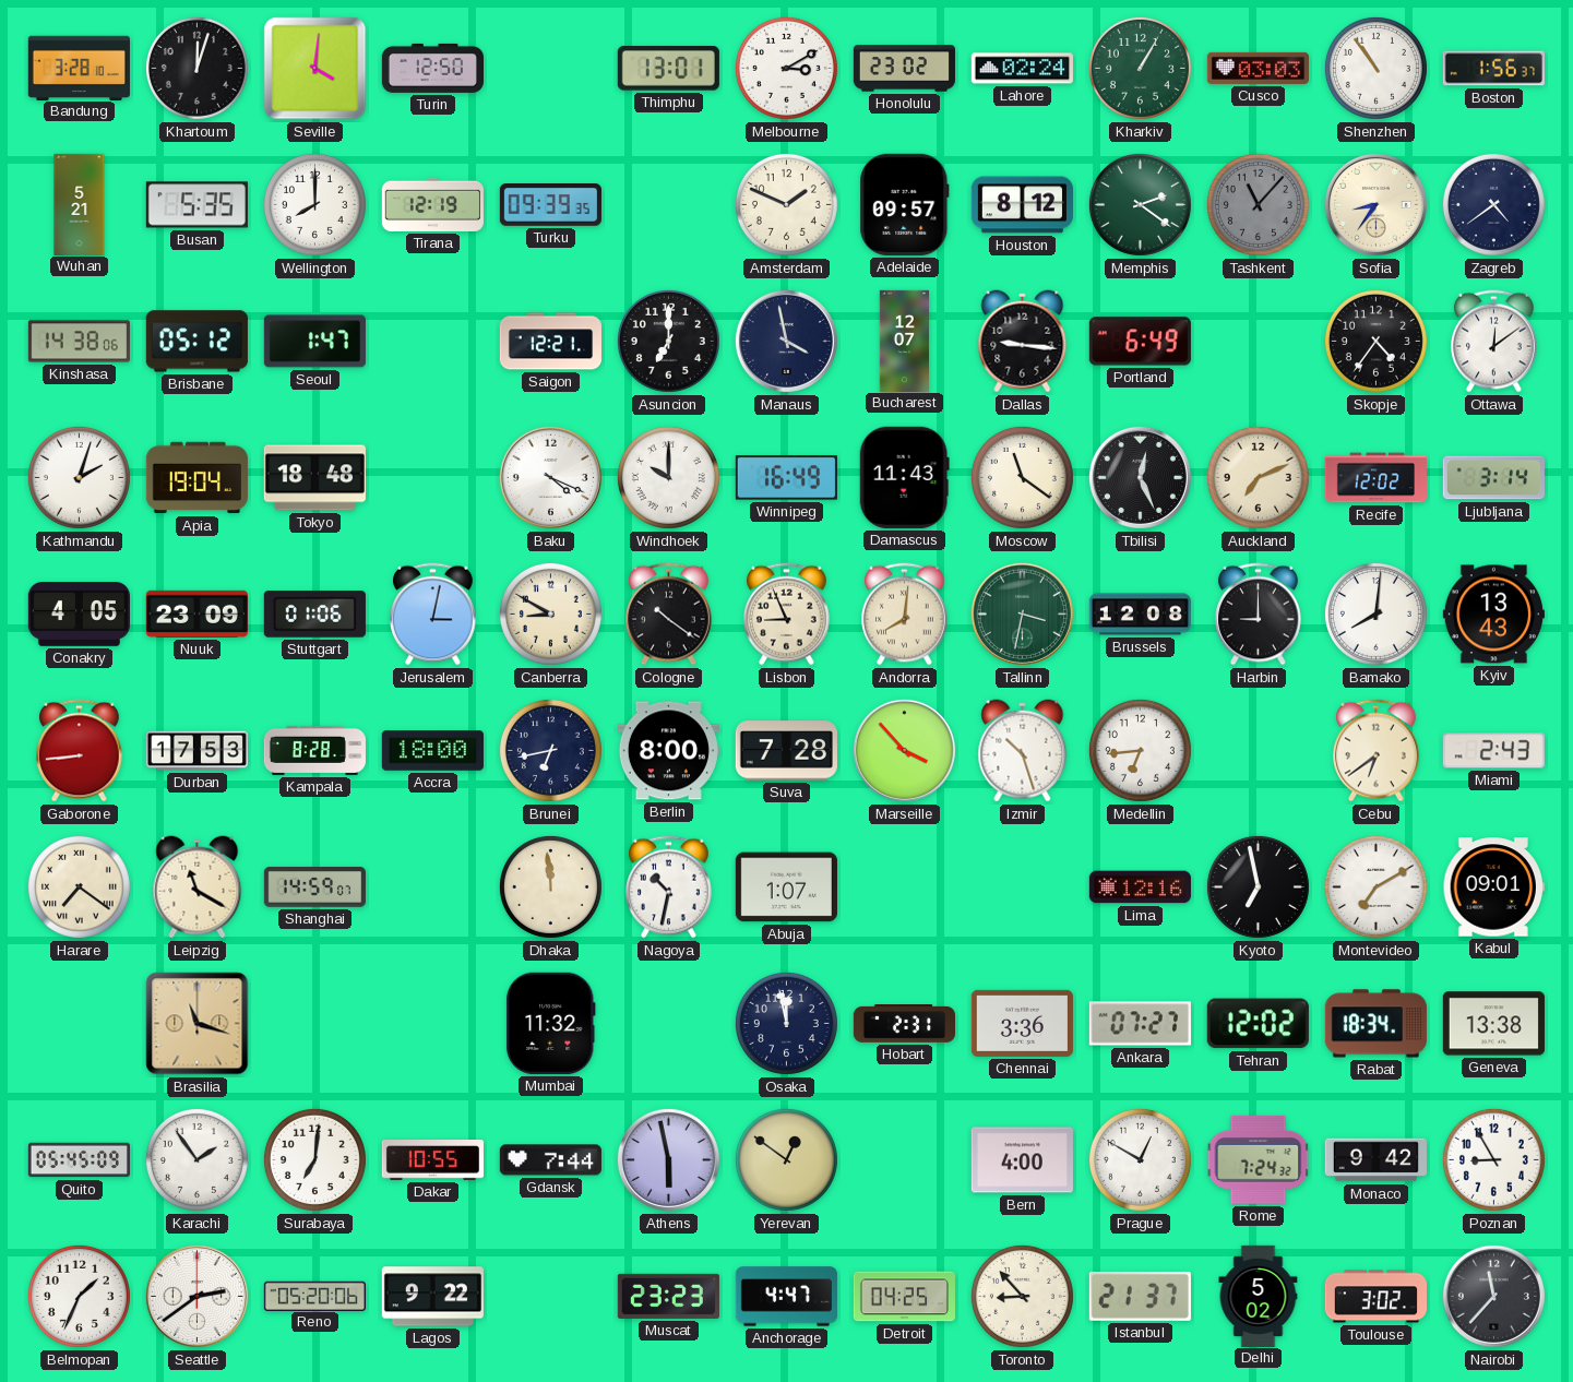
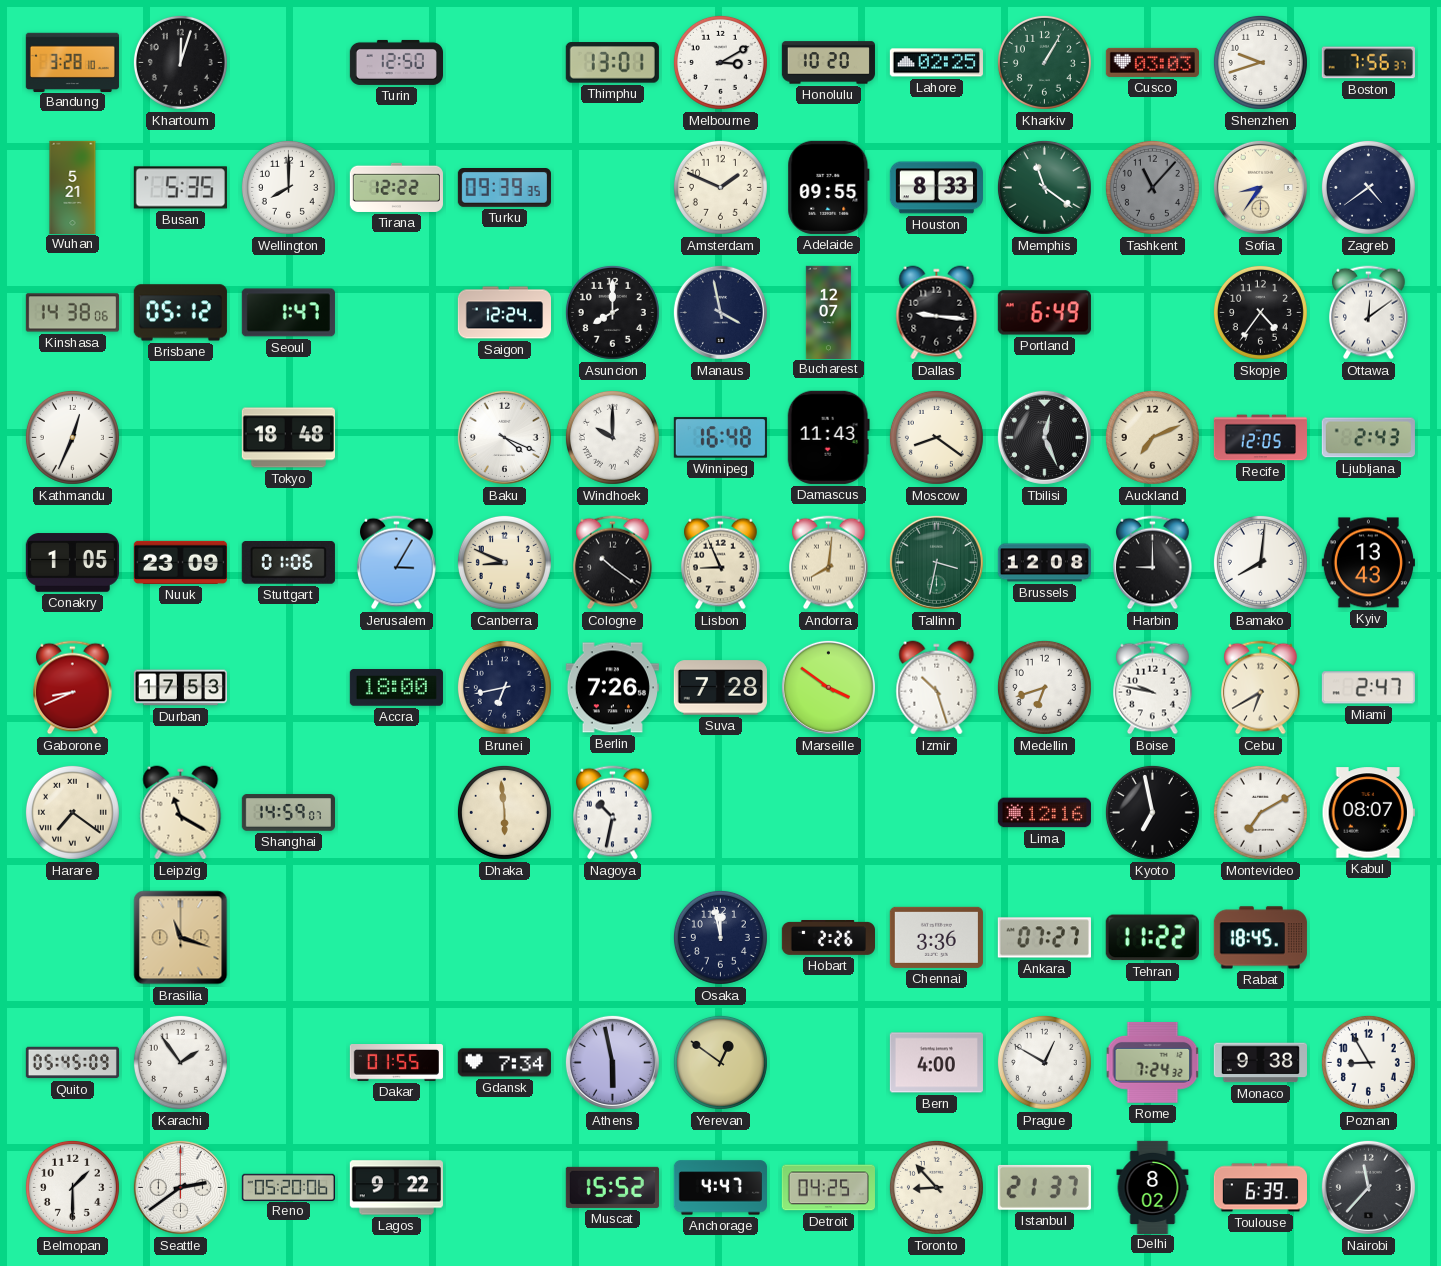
Seville: 4:01 -> none
Honolulu: 23:02 -> 10:20
Lahore: 02:24 -> 02:25
Shenzhen: 10:54 -> 9:42
Boston: 1:56 -> 7:56
Tirana: 12:19 -> 12:22
Adelaide: 09:57 -> 09:55
Houston: 8:12 -> 8:33
Memphis: 2:21 -> 11:21
Saigon: 12:21 -> 12:24
Asuncion: 7:00 -> 8:00
Kathmandu: 2:03 -> 12:34
Apia: 19:04 -> none
Winnipeg: 16:49 -> 16:48
Moscow: 11:21 -> 8:21
Recife: 12:02 -> 12:05
Ljubljana: 3:14 -> 2:43
Conakry: 4:05 -> 1:05
Jerusalem: 3:02 -> 3:05
Canberra: 8:50 -> 8:49
Gaborone: 8:44 -> 8:41
Kampala: 8:28 -> none
Berlin: 8:00 -> 7:26
Marseille: 3:53 -> 3:51
Medellin: 6:44 -> 6:42
Boise: none -> 9:47
Cebu: 6:39 -> 6:40
Miami: 2:43 -> 2:47
Dhaka: 11:59 -> 5:59
Abuja: 1:07 -> none
Kabul: 09:01 -> 08:07
Mumbai: 11:32 -> none
Hobart: 2:31 -> 2:26
Tehran: 12:02 -> 11:22
Rabat: 18:34 -> 18:45
Geneva: 13:38 -> none
Surabaya: 7:01 -> none
Dakar: 10:55 -> 01:55
Gdansk: 7:44 -> 7:34
Monaco: 9:42 -> 9:38
Belmopan: 1:34 -> 1:30
Muscat: 23:23 -> 15:52
Delhi: 5:02 -> 8:02
Toulouse: 3:02 -> 6:39
